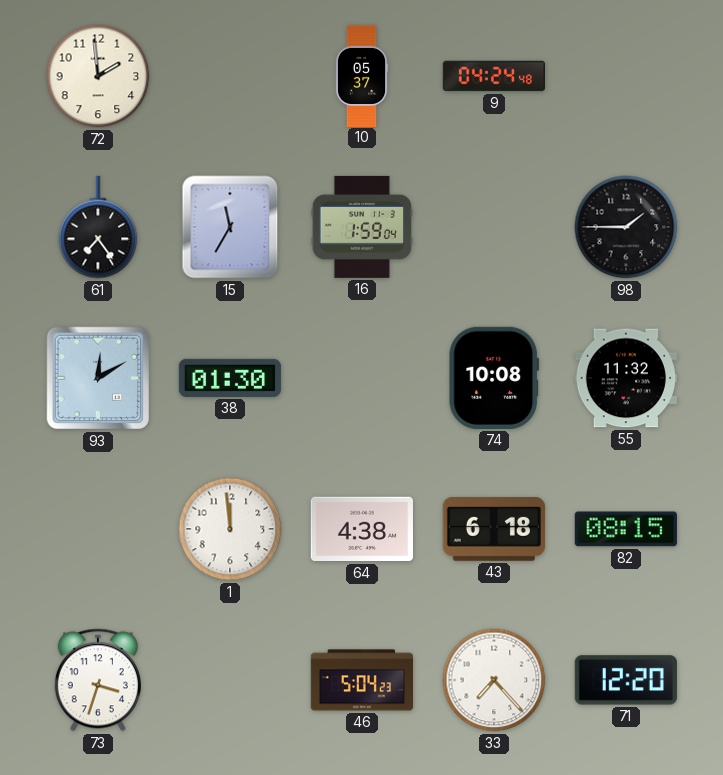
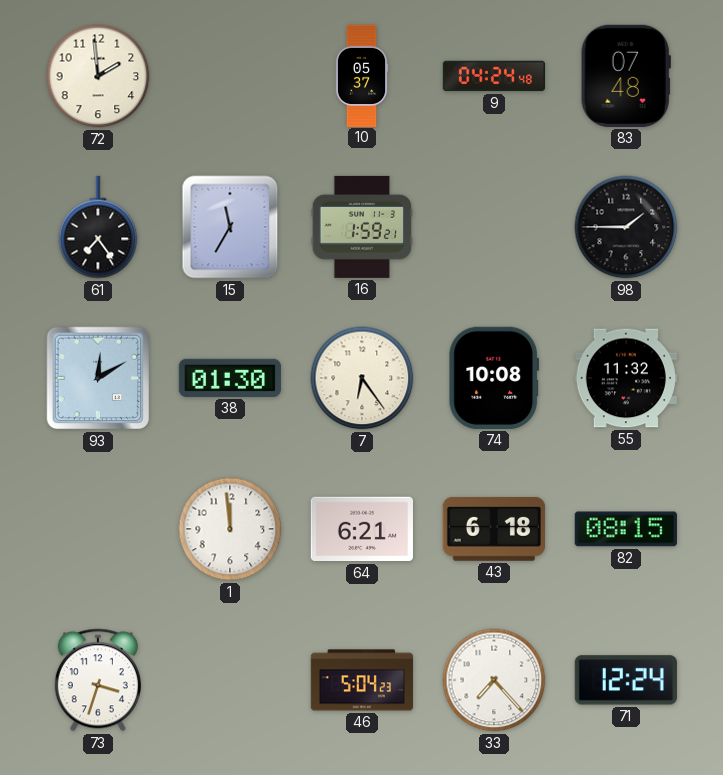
83: none -> 07:48
16: 1:59:04 -> 1:59:21
7: none -> 6:24
64: 4:38 -> 6:21
71: 12:20 -> 12:24
